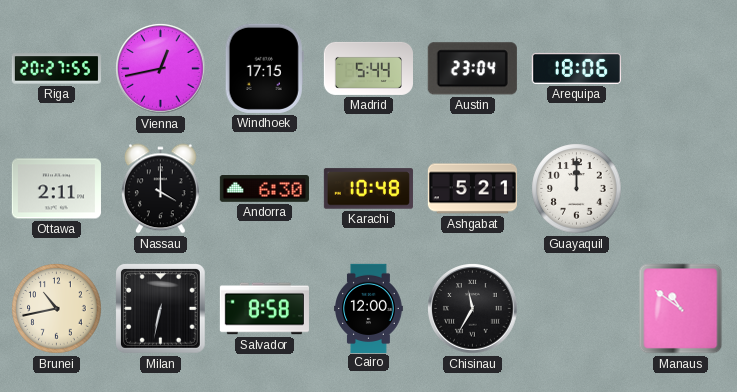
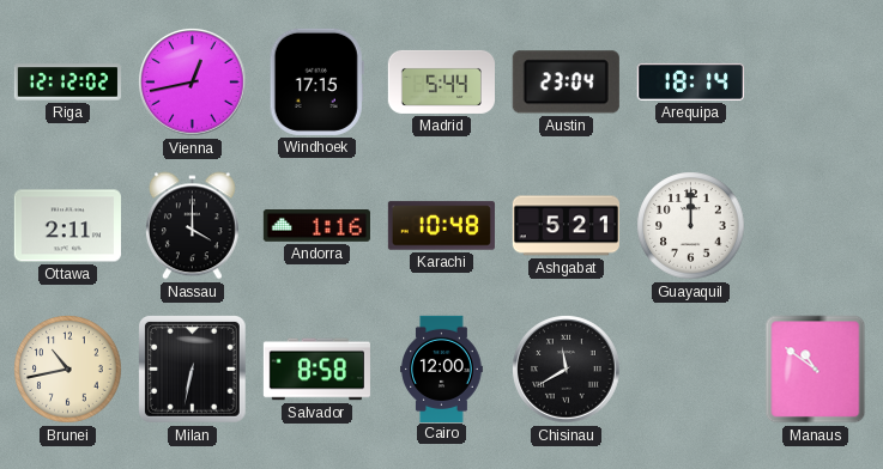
Riga: 20:27 -> 12:12
Arequipa: 18:06 -> 18:14
Andorra: 6:30 -> 1:16
Chisinau: 11:35 -> 11:40
